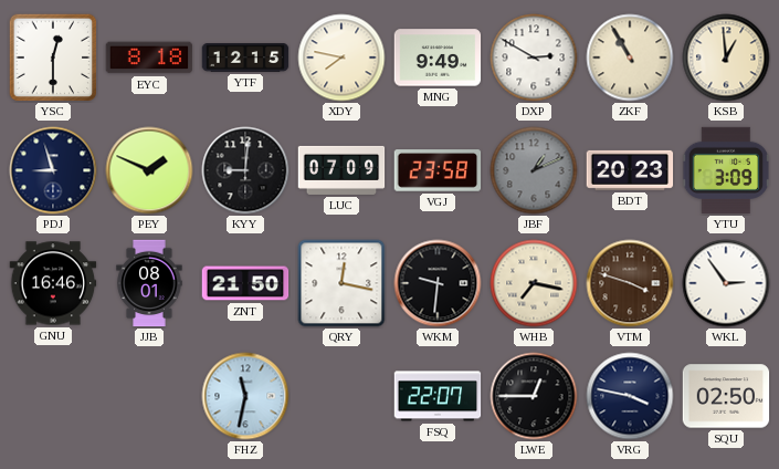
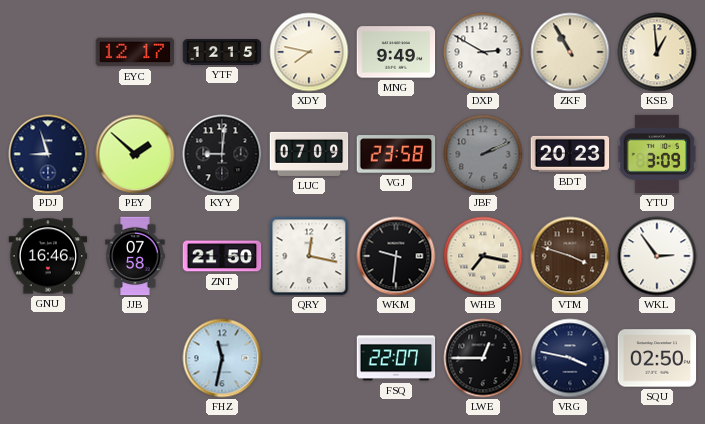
YSC: 12:30 -> none
EYC: 8:18 -> 12:17
PEY: 1:49 -> 1:52
JBF: 1:11 -> 2:11
JJB: 08:01 -> 07:58
